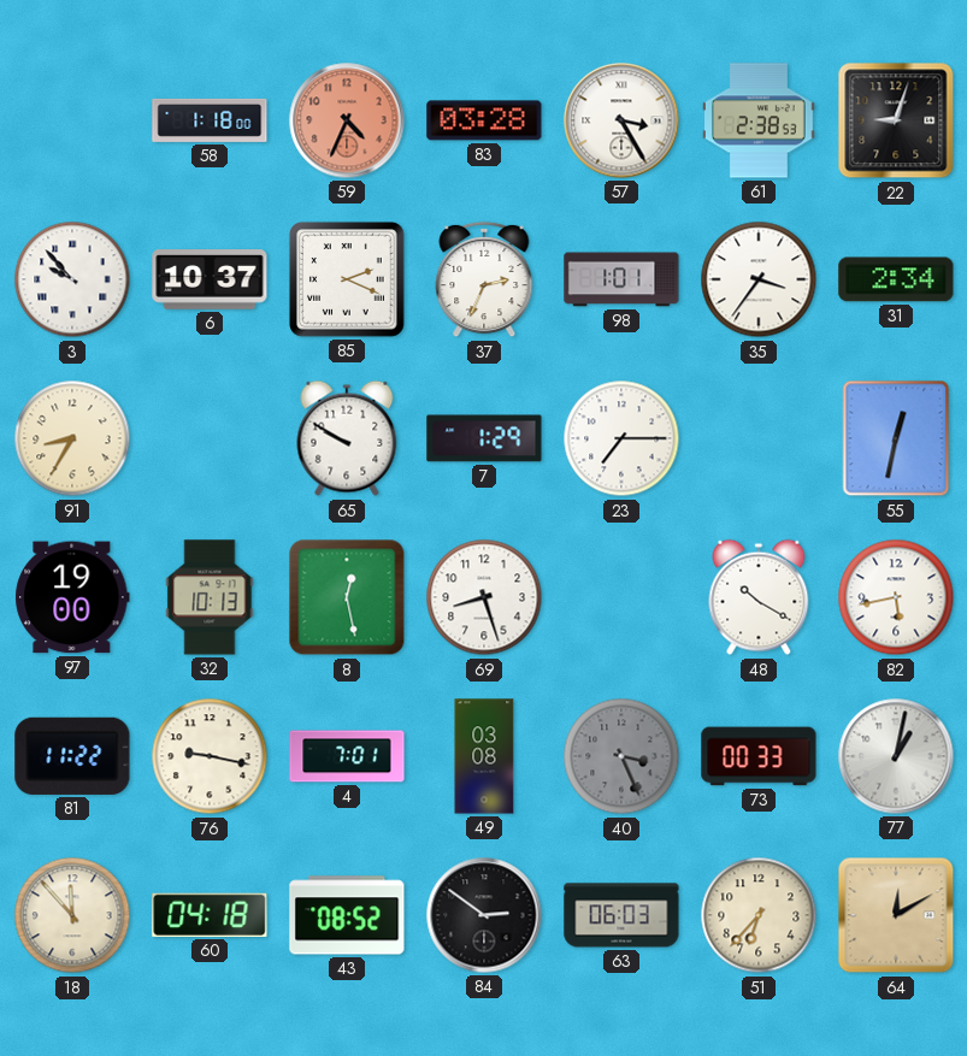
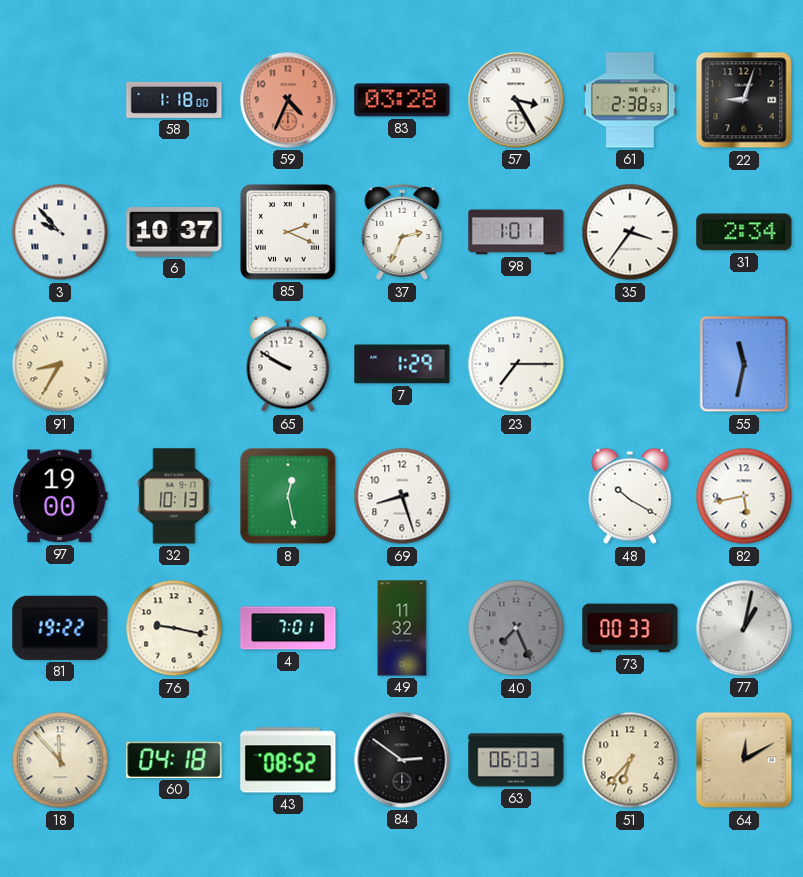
55: 12:32 -> 11:32
81: 11:22 -> 19:22
49: 03:08 -> 11:32
40: 3:26 -> 7:26
